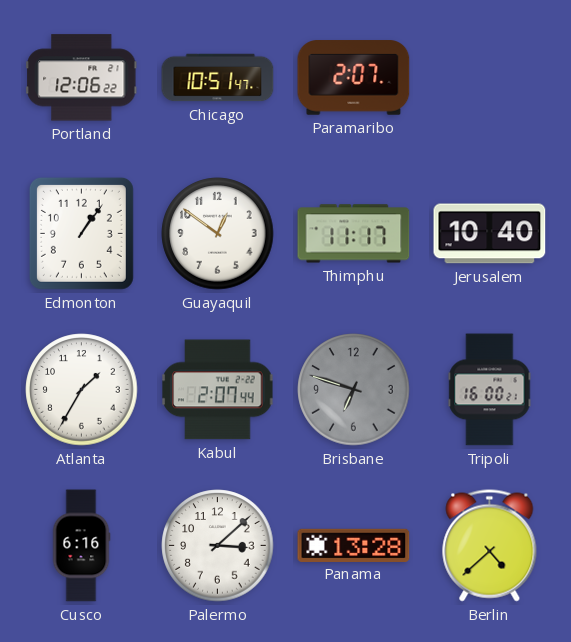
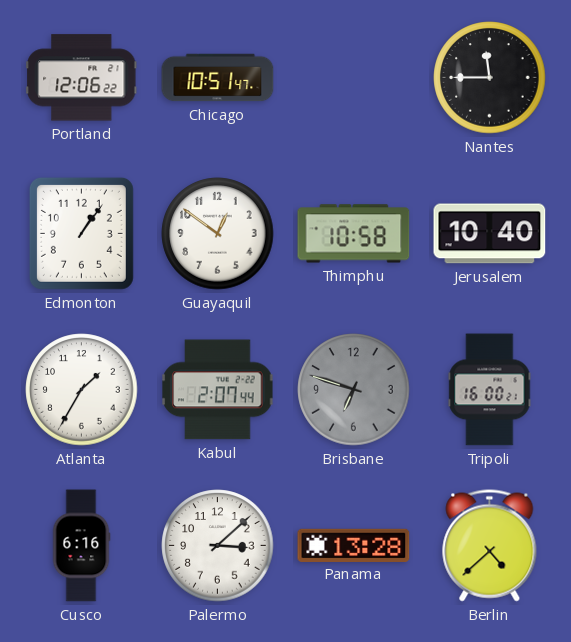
Paramaribo: 2:07 -> none
Nantes: none -> 11:45
Thimphu: 11:17 -> 10:58
